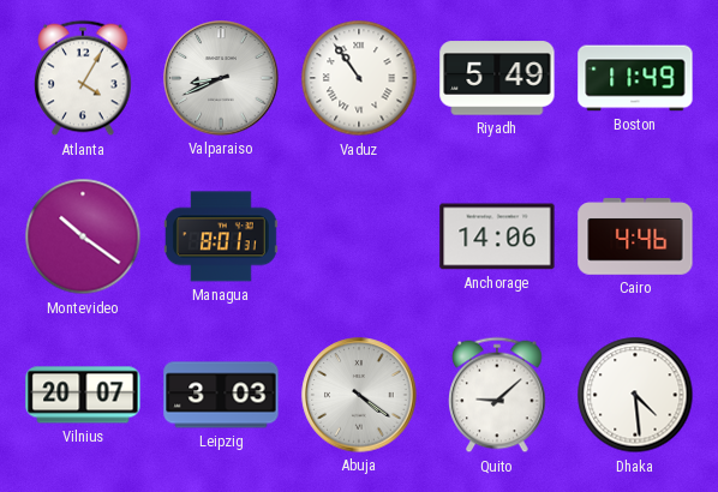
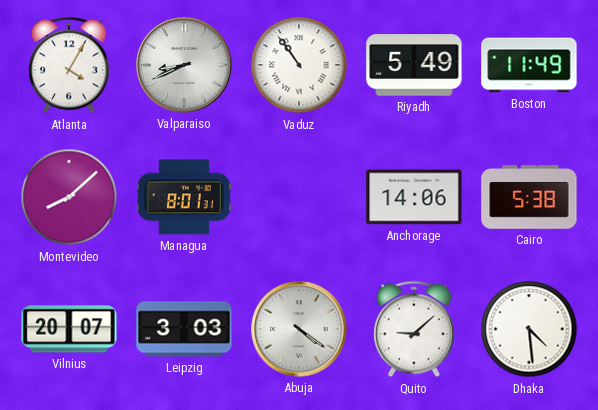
Montevideo: 10:21 -> 8:08
Cairo: 4:46 -> 5:38
